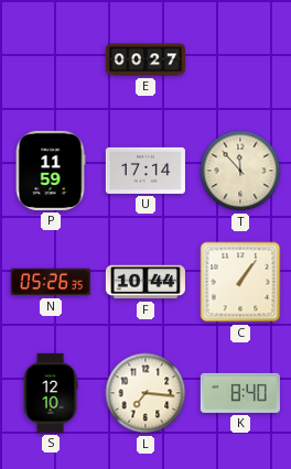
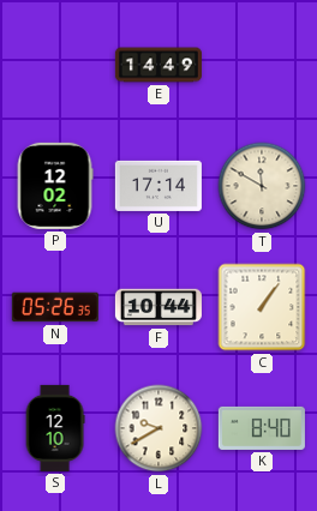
E: 00:27 -> 14:49
P: 11:59 -> 12:02
T: 11:53 -> 11:50
L: 7:16 -> 9:40
